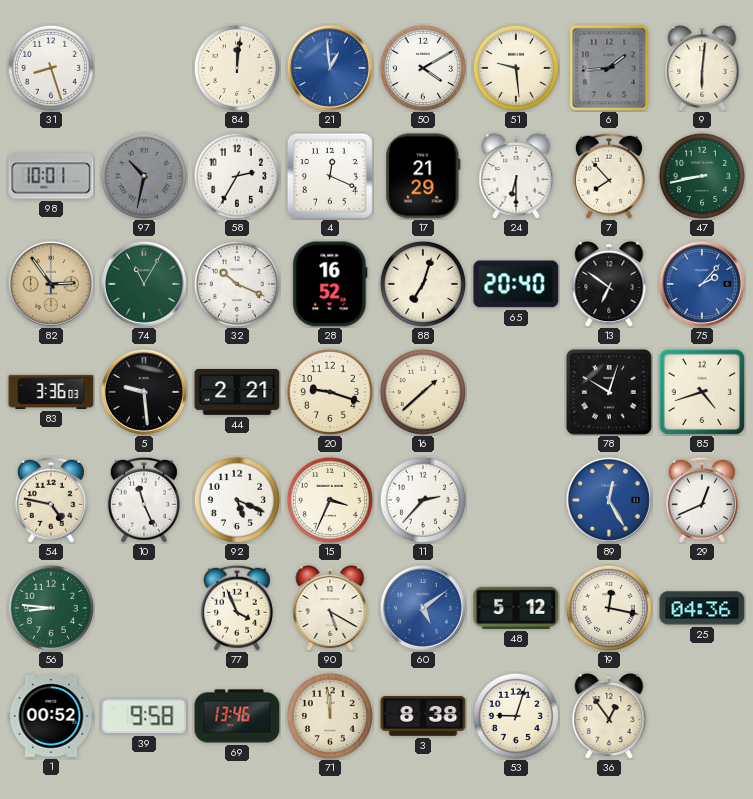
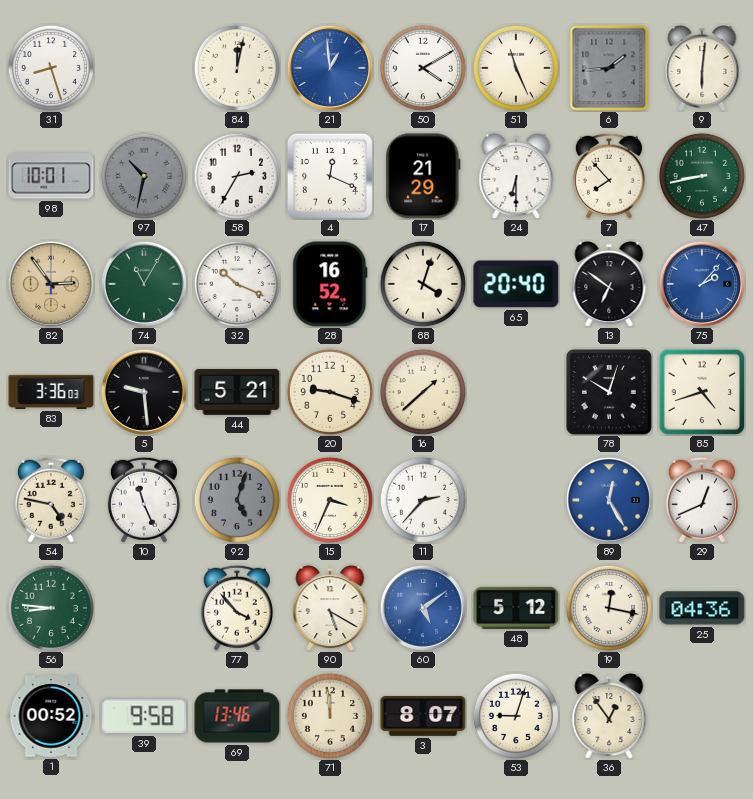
84: 12:01 -> 12:02
51: 9:29 -> 11:26
88: 7:03 -> 4:03
44: 2:21 -> 5:21
92: 5:19 -> 5:03
92 dial: white -> grey
77: 3:56 -> 3:53
3: 8:38 -> 8:07
